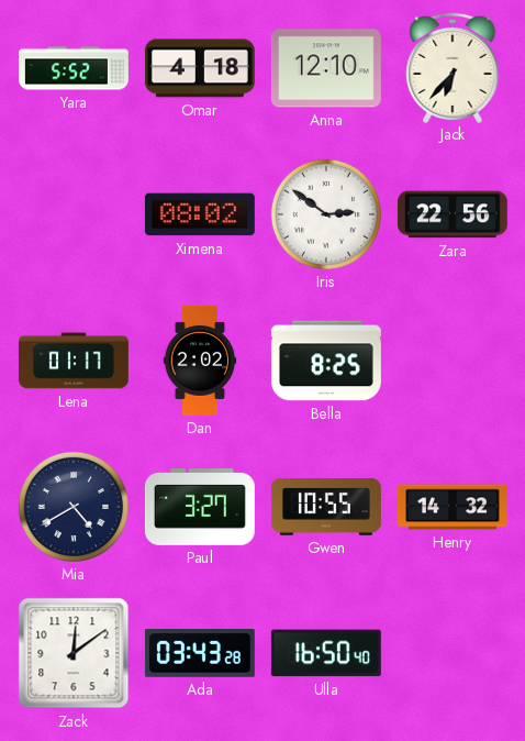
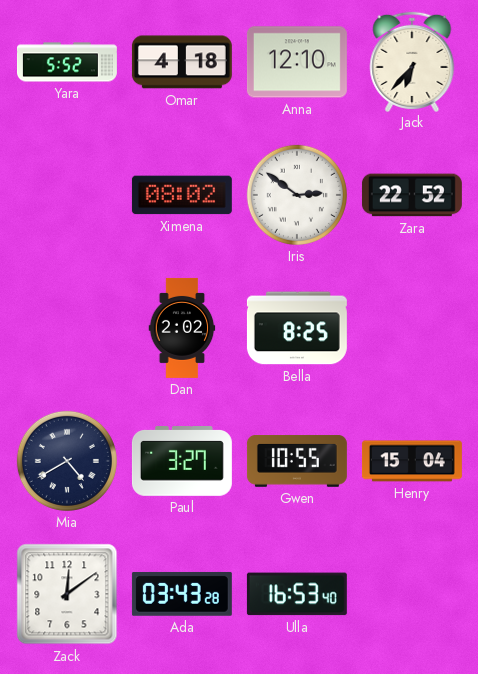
Zara: 22:56 -> 22:52
Lena: 01:17 -> none
Henry: 14:32 -> 15:04
Ulla: 16:50 -> 16:53
